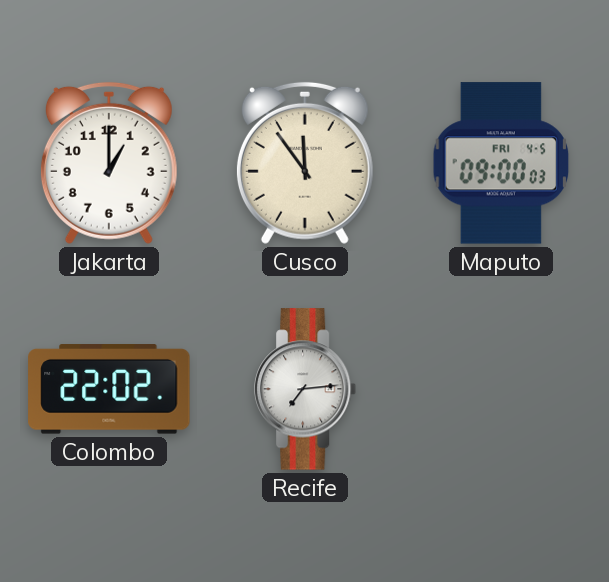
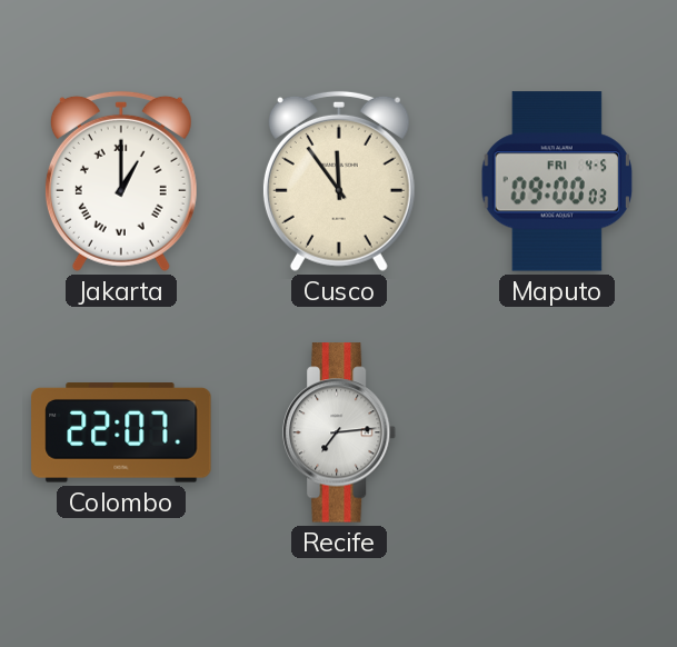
Jakarta numerals: Arabic -> Roman
Colombo: 22:02 -> 22:07
